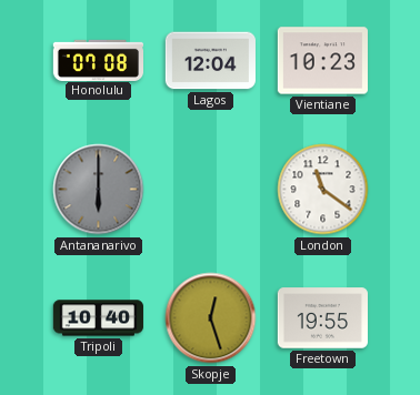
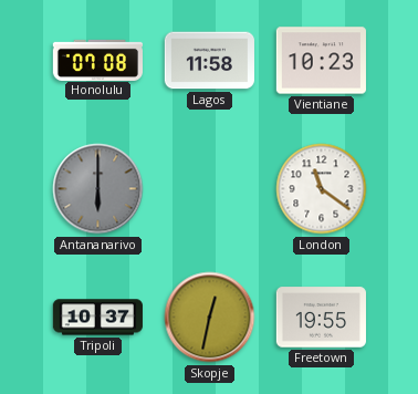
Lagos: 12:04 -> 11:58
Tripoli: 10:40 -> 10:37
Skopje: 12:27 -> 12:32
